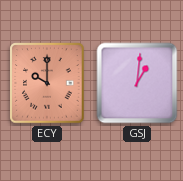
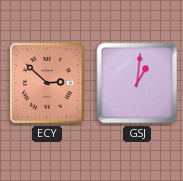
ECY: 10:00 -> 2:52
